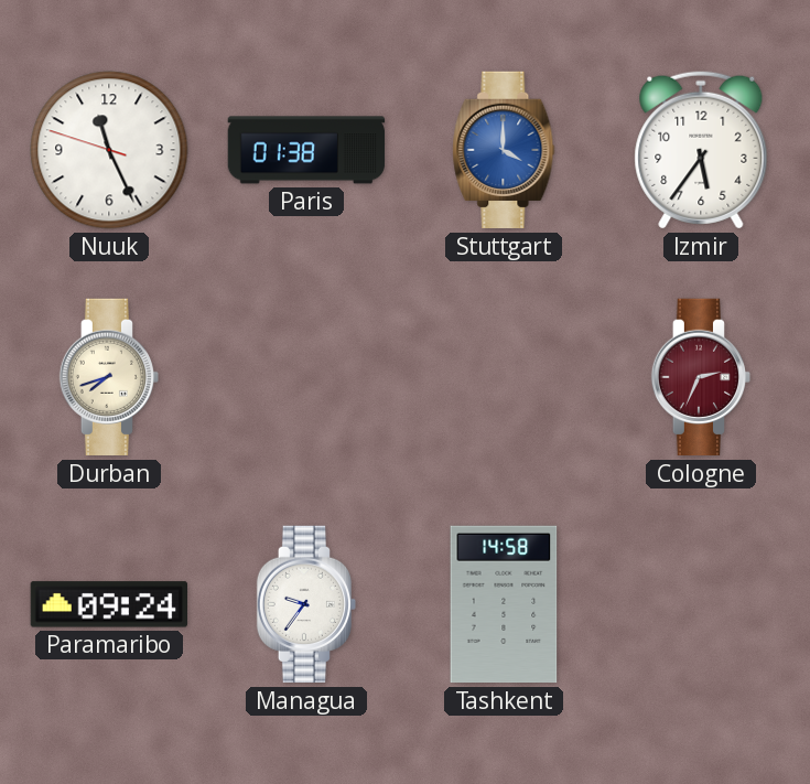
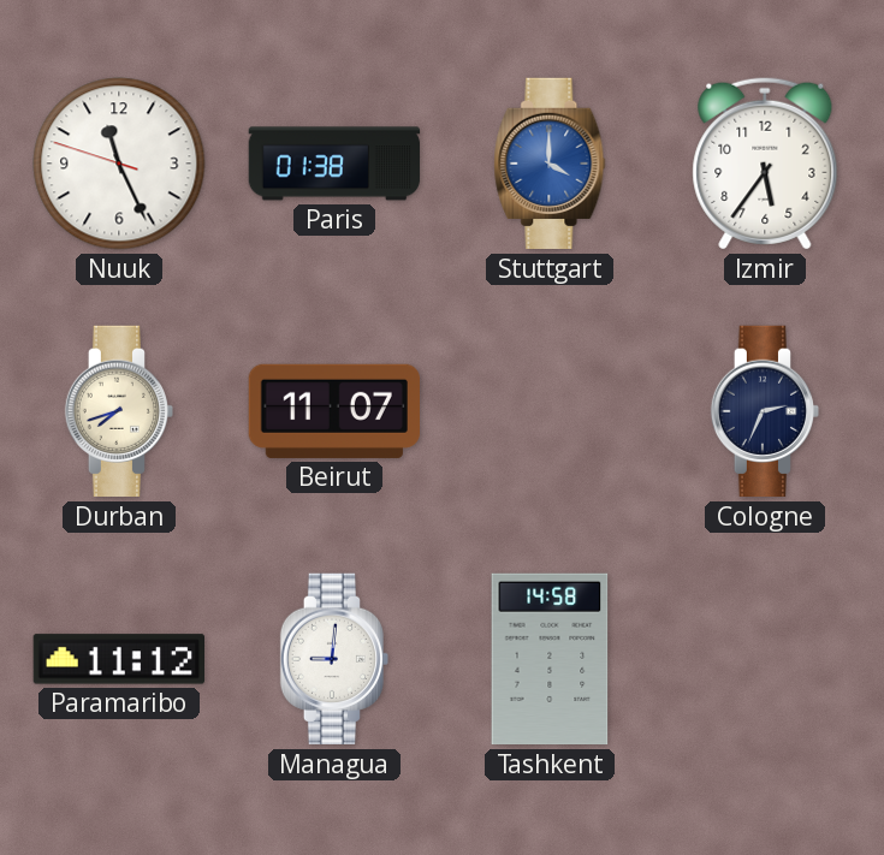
Beirut: none -> 11:07
Cologne dial: burgundy -> navy
Paramaribo: 09:24 -> 11:12
Managua: 9:36 -> 9:01
